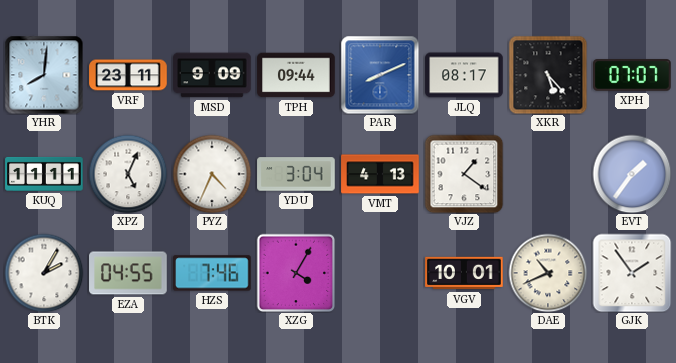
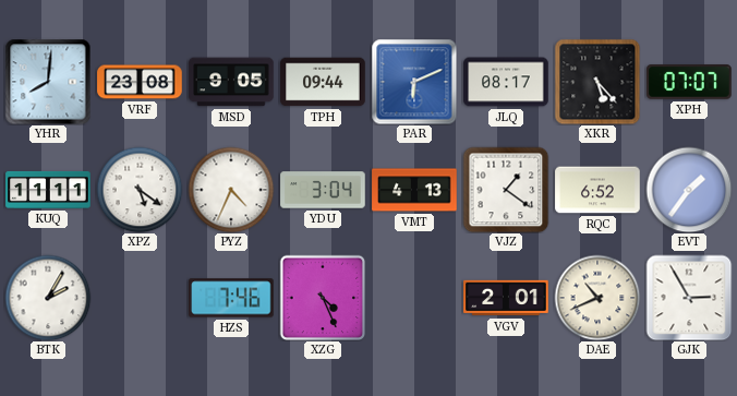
VRF: 23:11 -> 23:08
MSD: 9:09 -> 9:05
PAR: 8:11 -> 6:11
XPZ: 5:04 -> 5:21
RQC: none -> 6:52
EZA: 04:55 -> none
XZG: 4:05 -> 4:26
VGV: 10:01 -> 2:01
GJK: 1:54 -> 2:55
